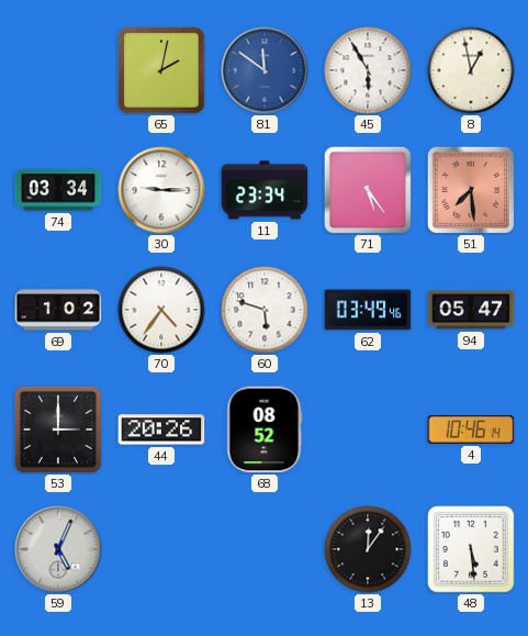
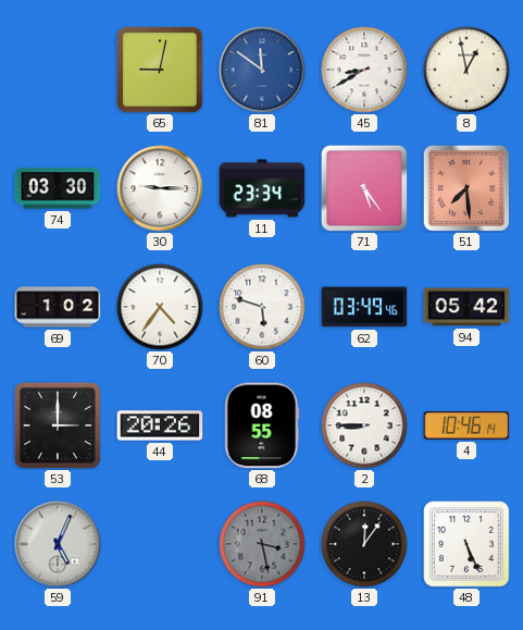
65: 2:02 -> 9:02
45: 5:55 -> 8:40
74: 03:34 -> 03:30
94: 05:47 -> 05:42
68: 08:52 -> 08:55
2: none -> 8:45
91: none -> 3:28
48: 5:29 -> 5:26
